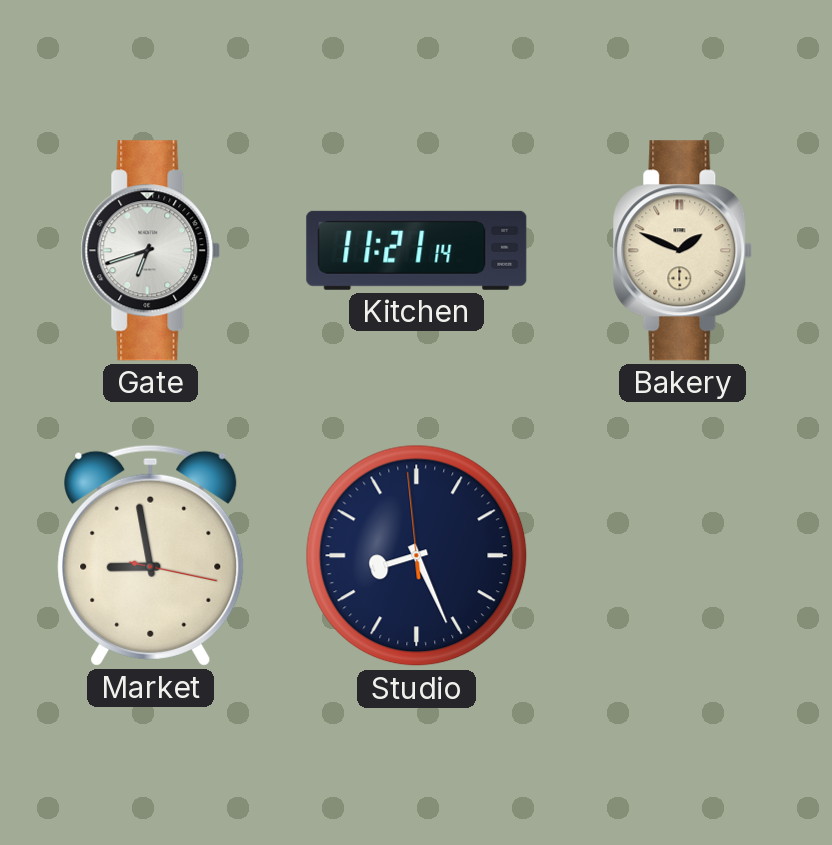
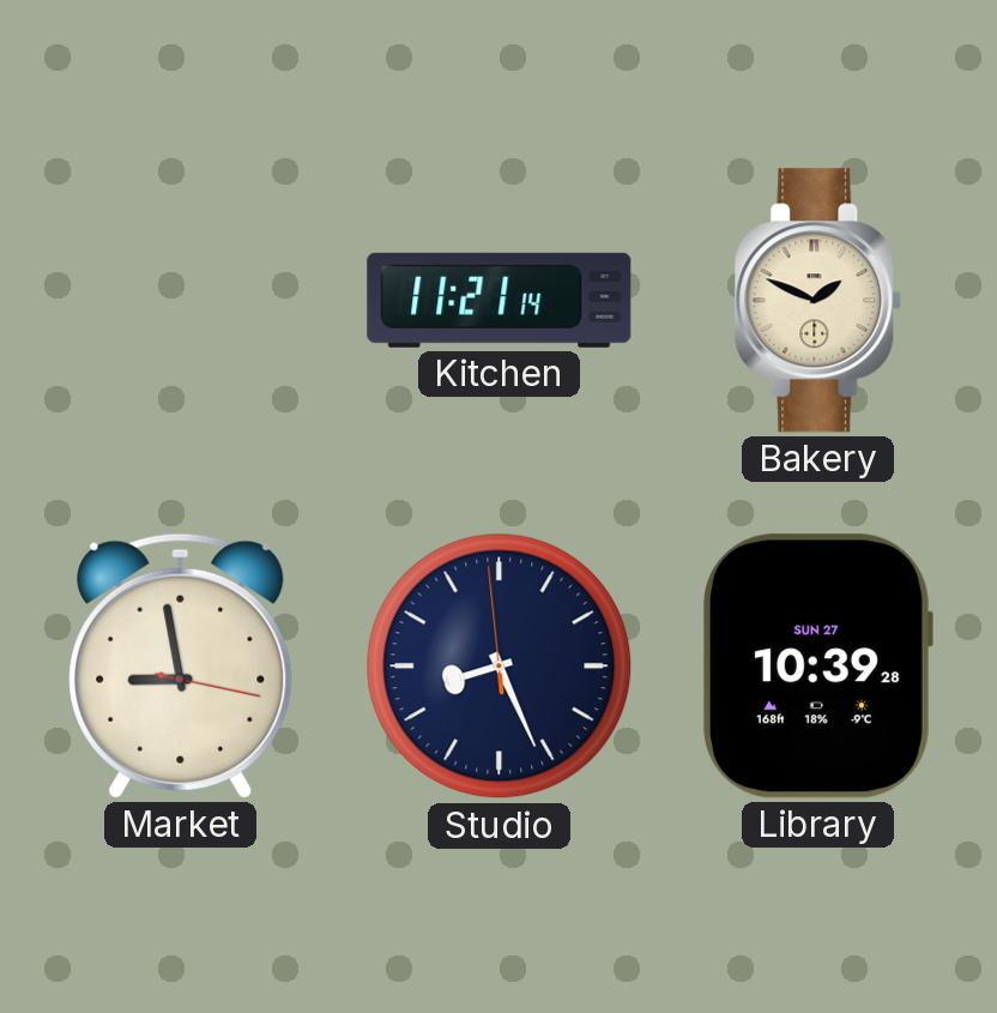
Gate: 6:42 -> none
Library: none -> 10:39
